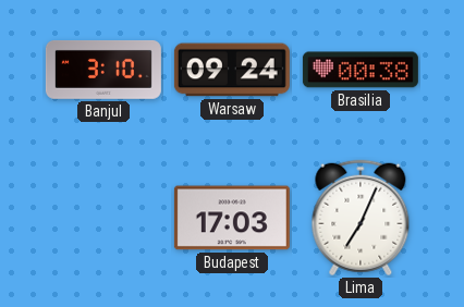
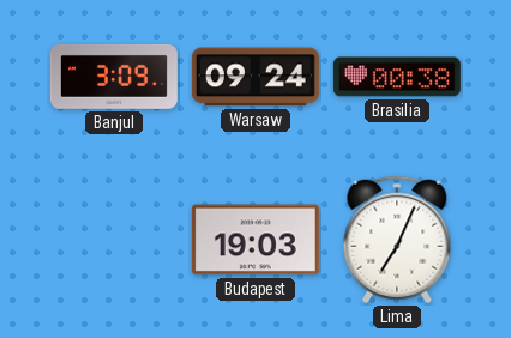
Banjul: 3:10 -> 3:09
Budapest: 17:03 -> 19:03
